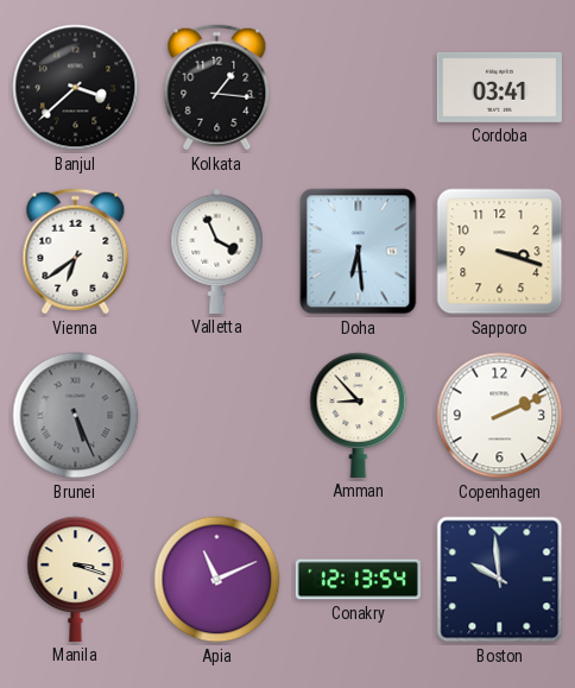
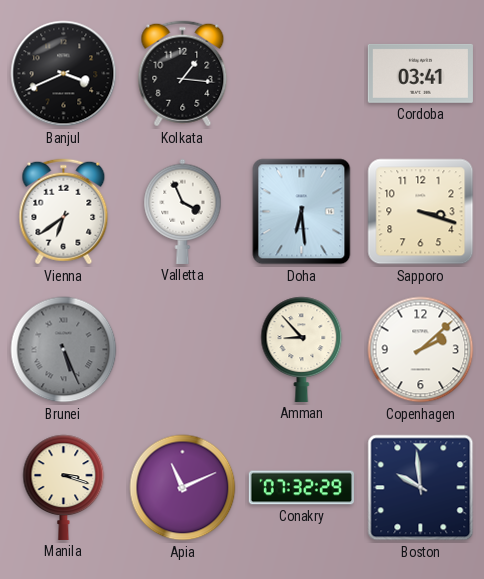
Banjul: 3:38 -> 3:41
Copenhagen: 2:11 -> 2:08
Conakry: 12:13 -> 07:32
